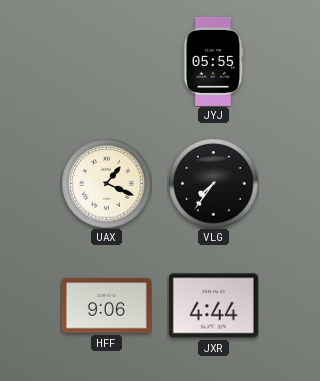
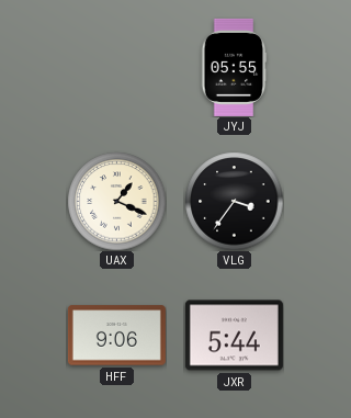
VLG: 7:36 -> 3:36
JXR: 4:44 -> 5:44
